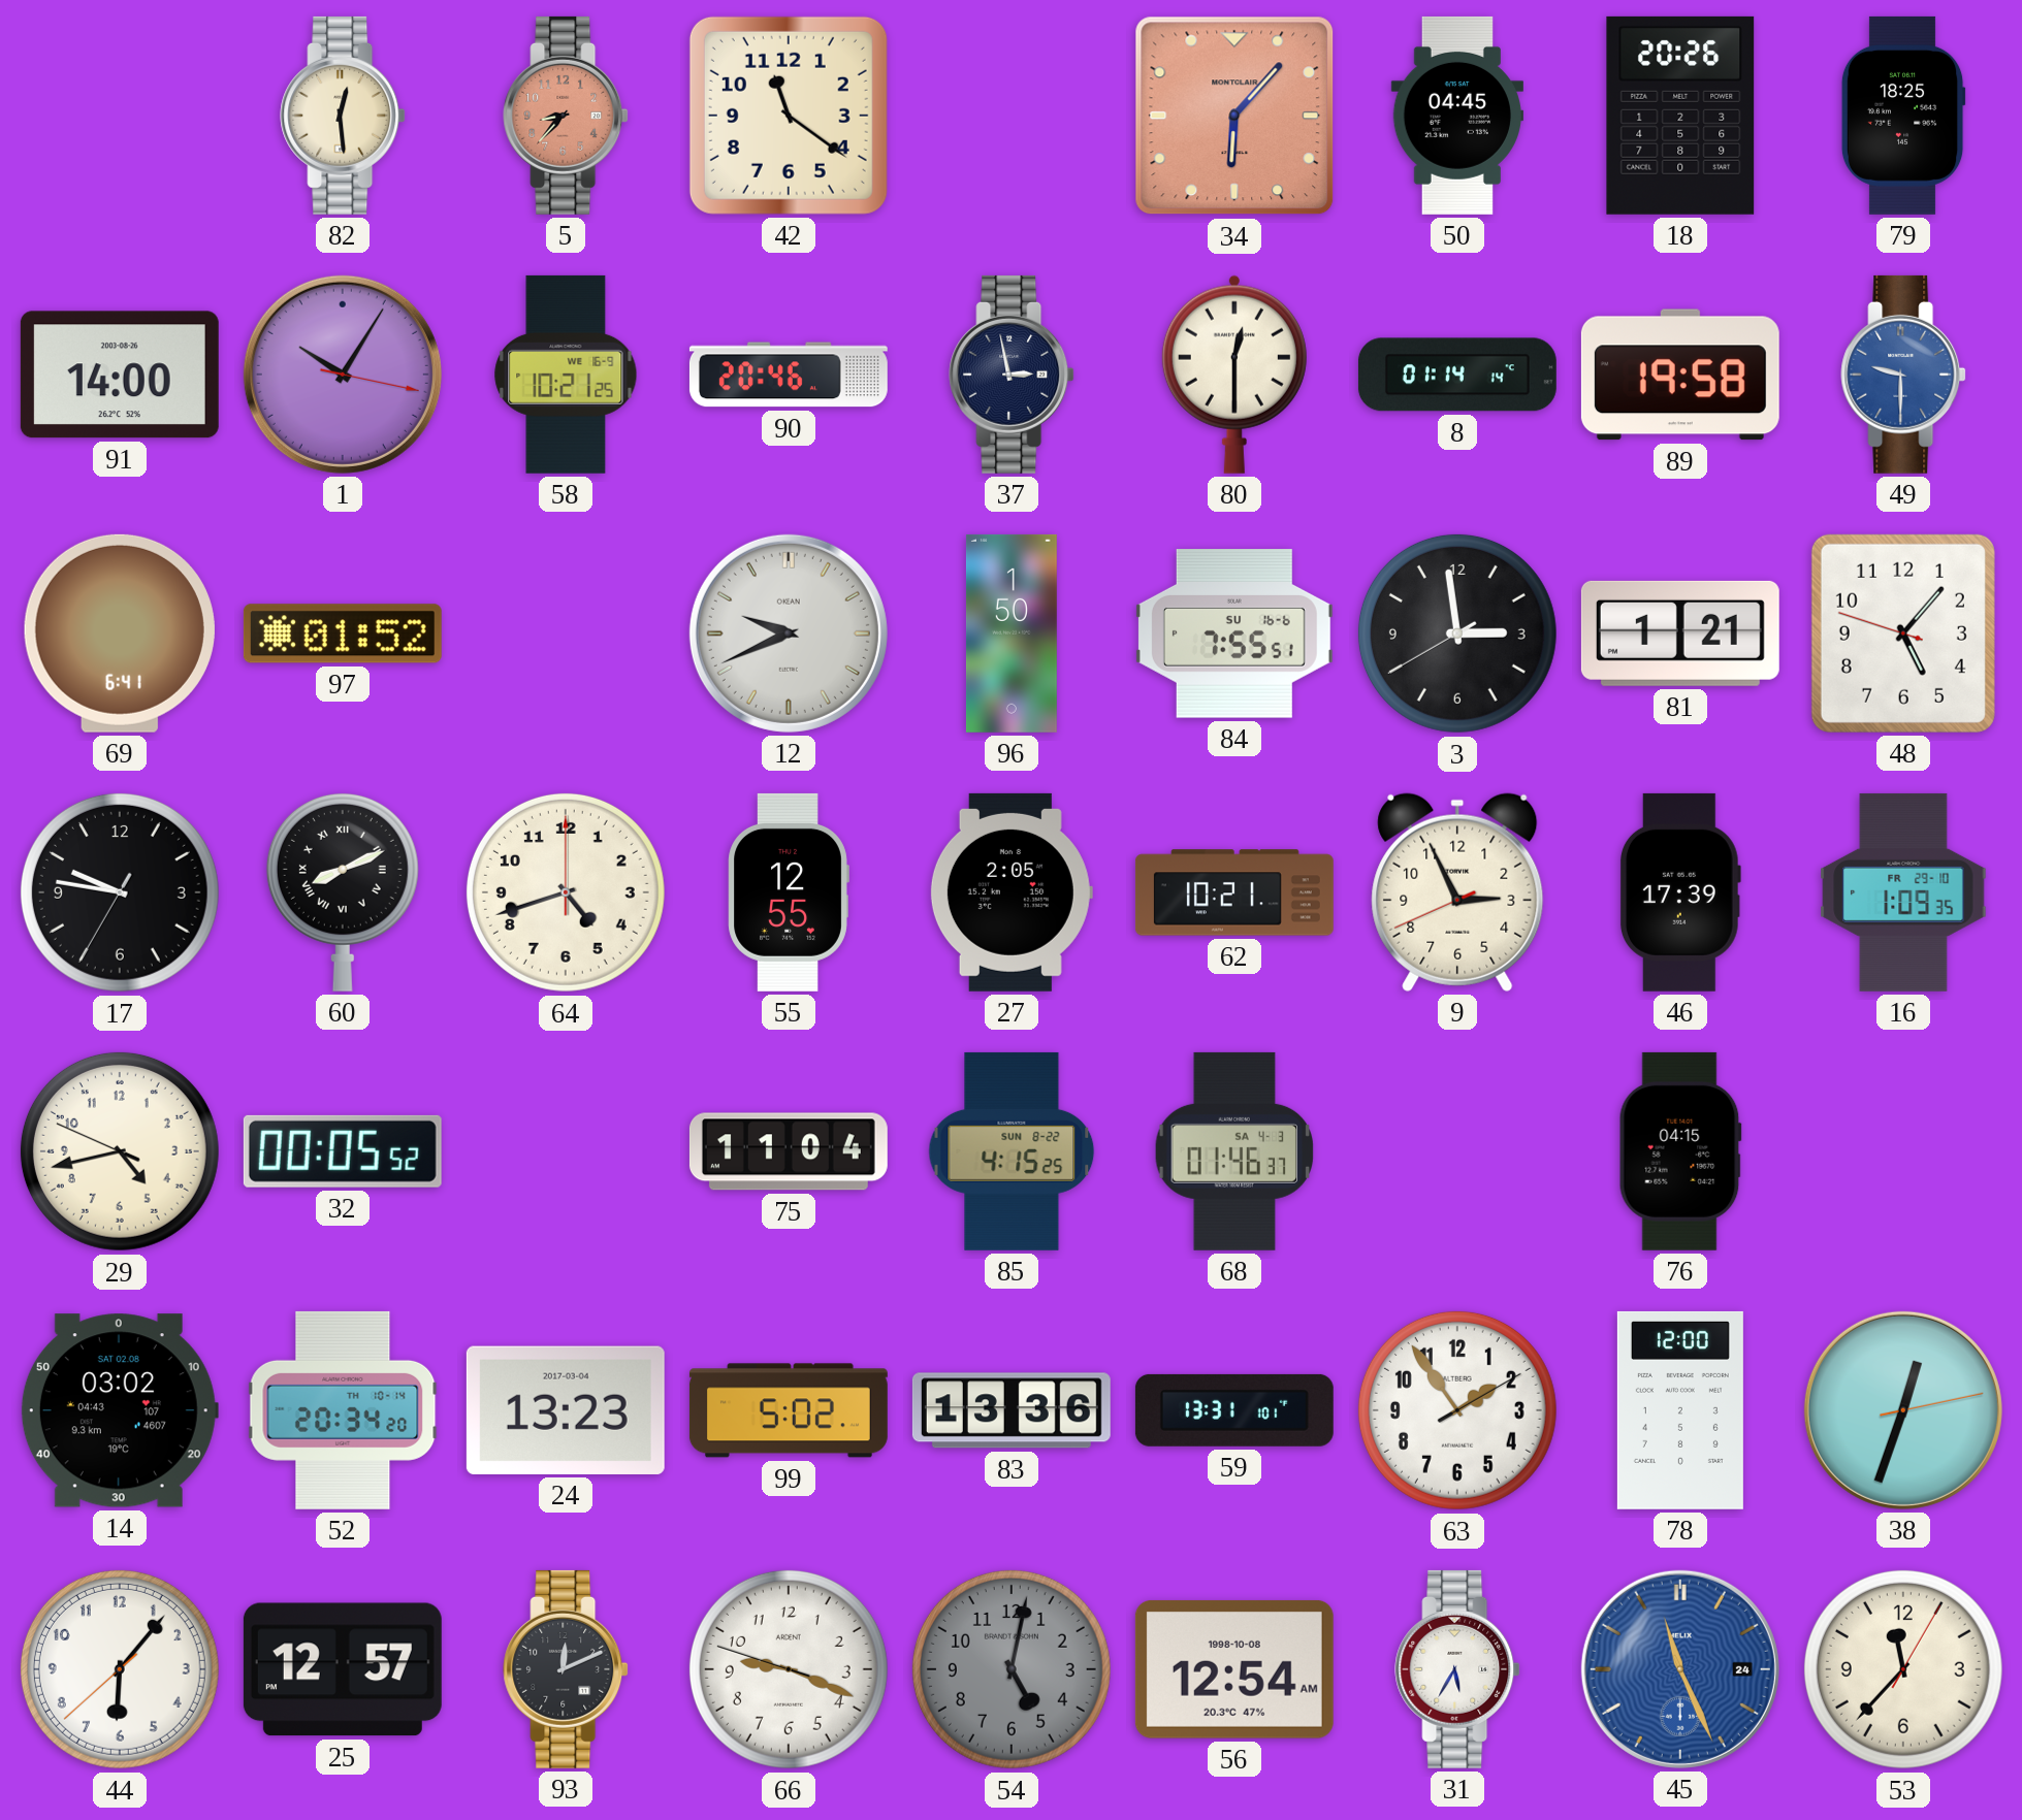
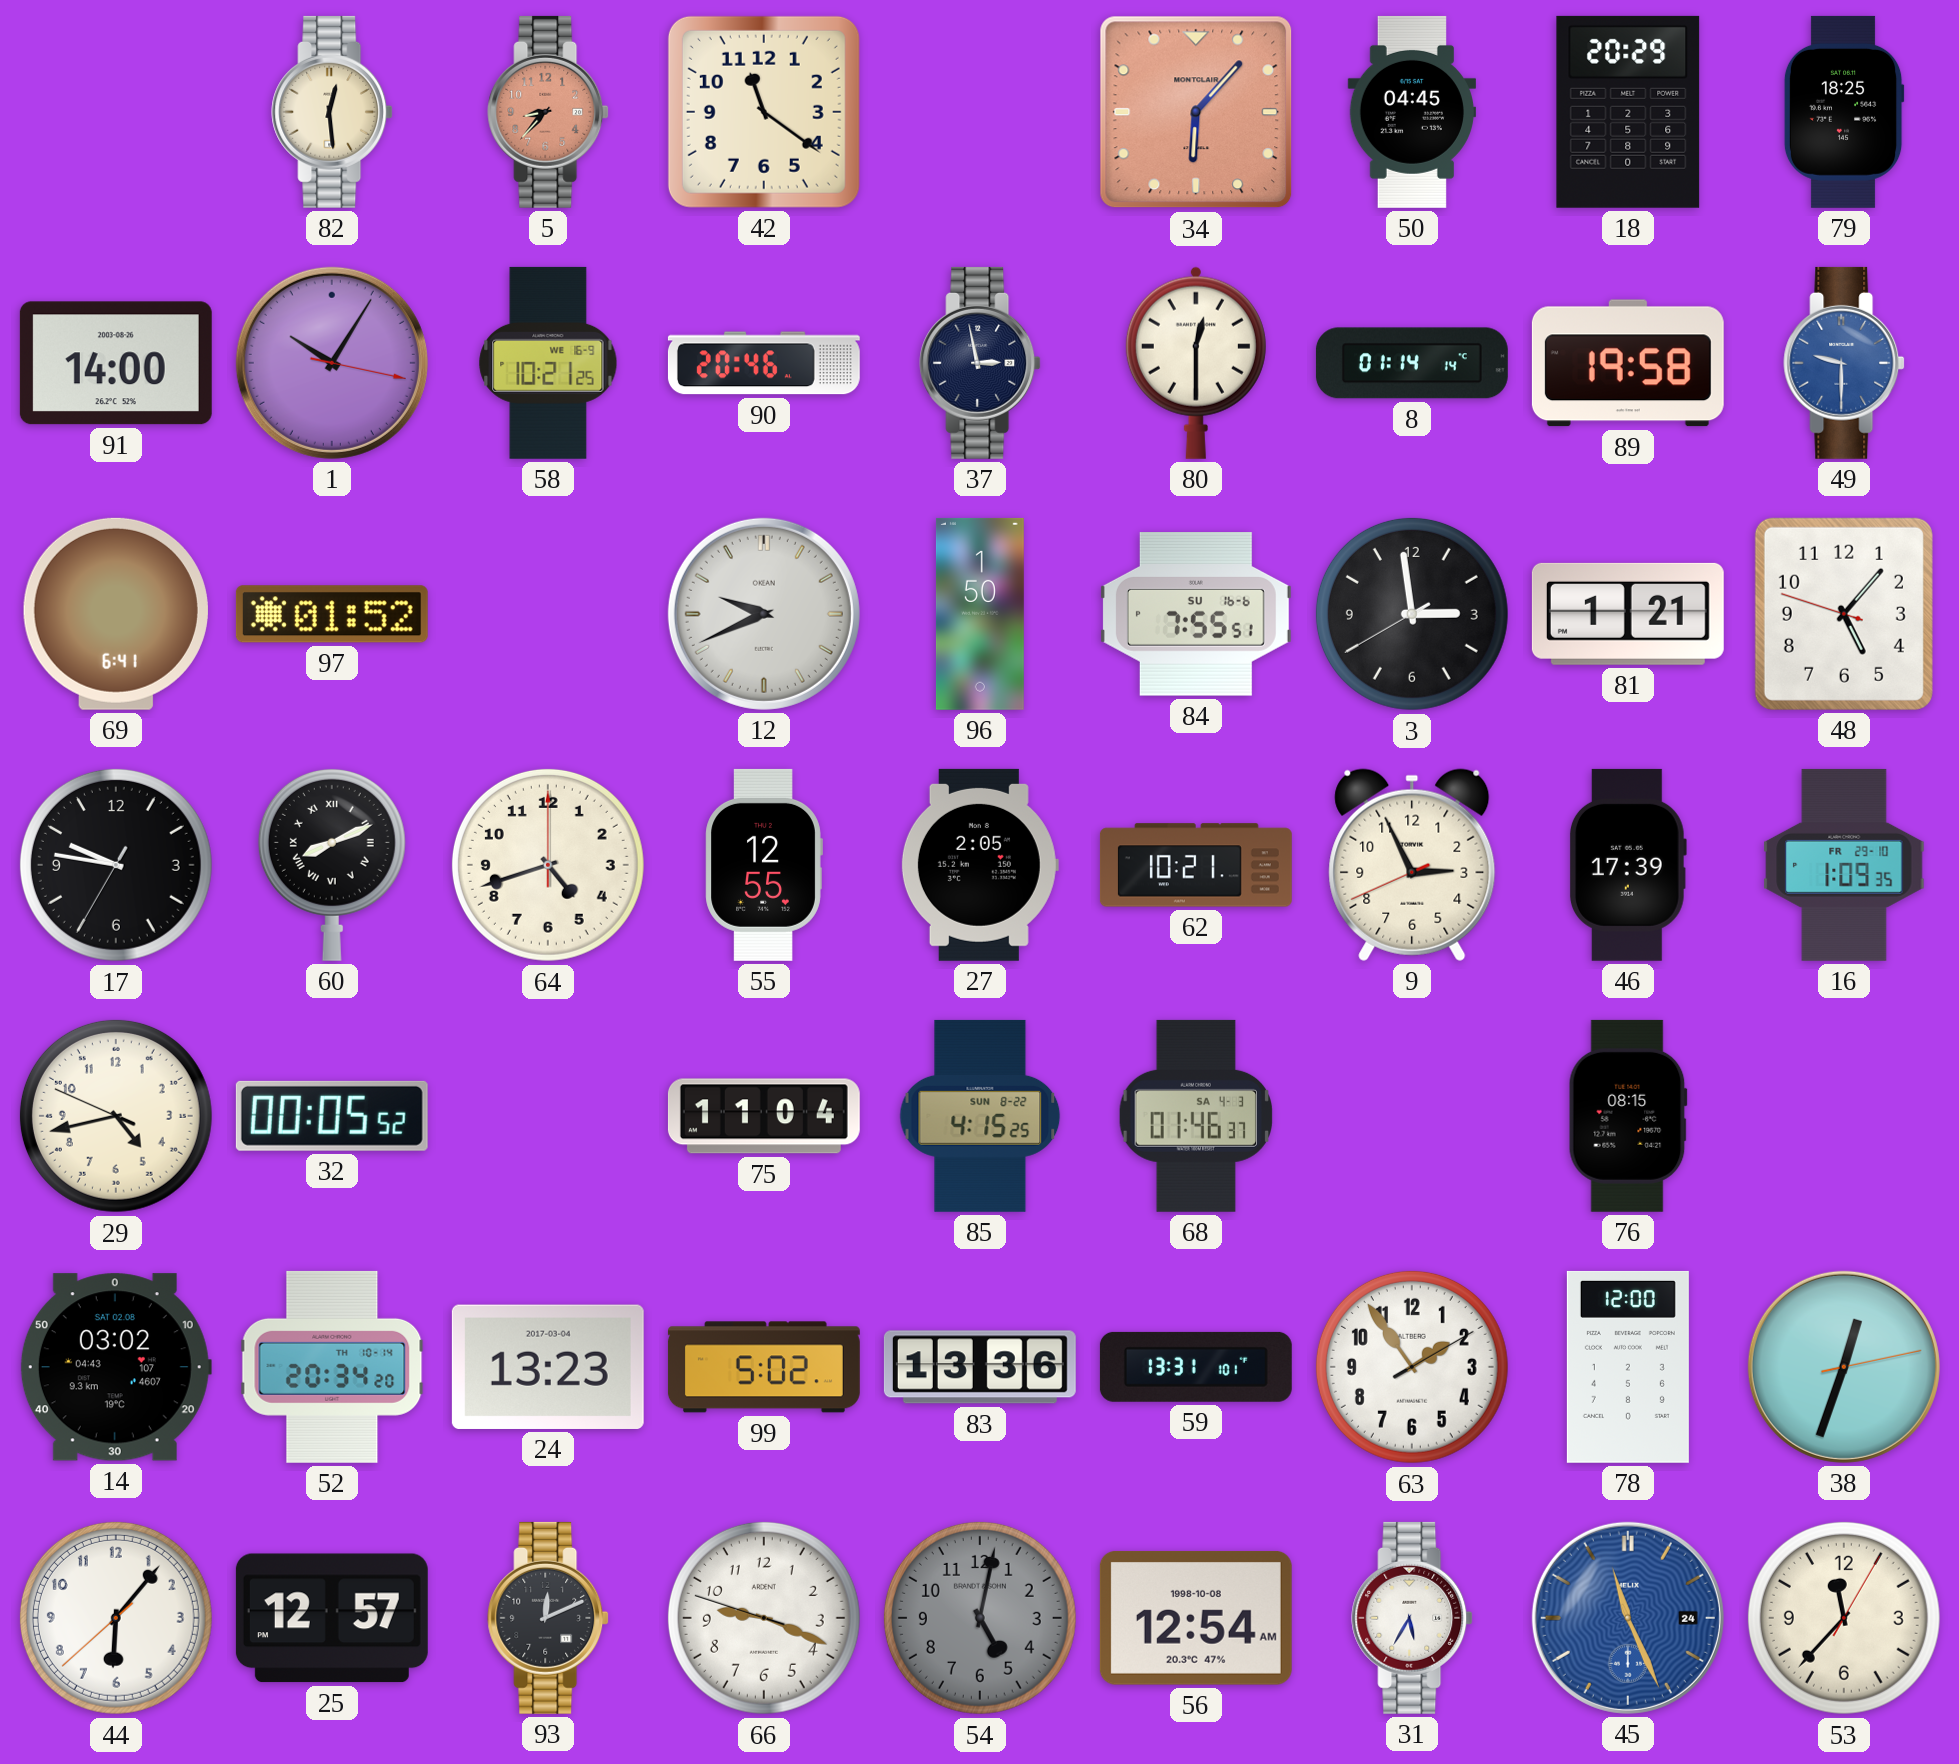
18: 20:26 -> 20:29
76: 04:15 -> 08:15
